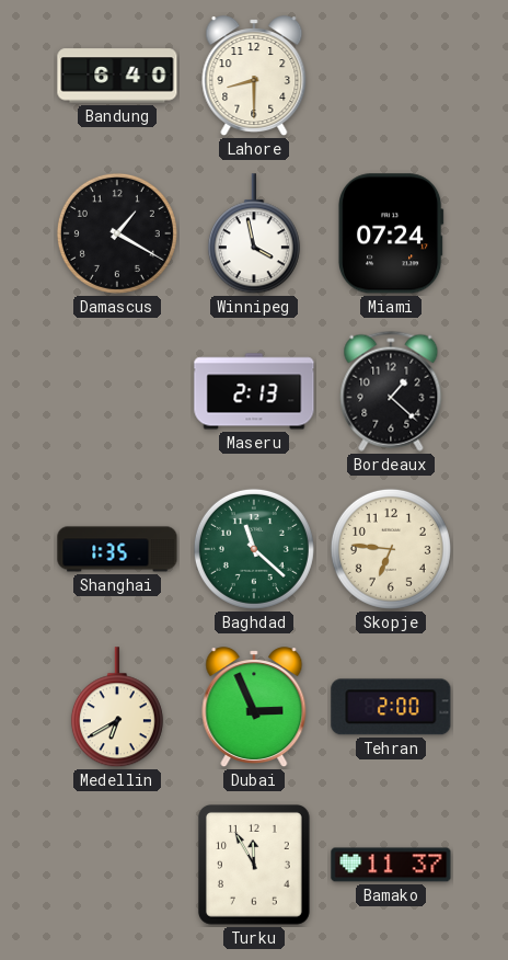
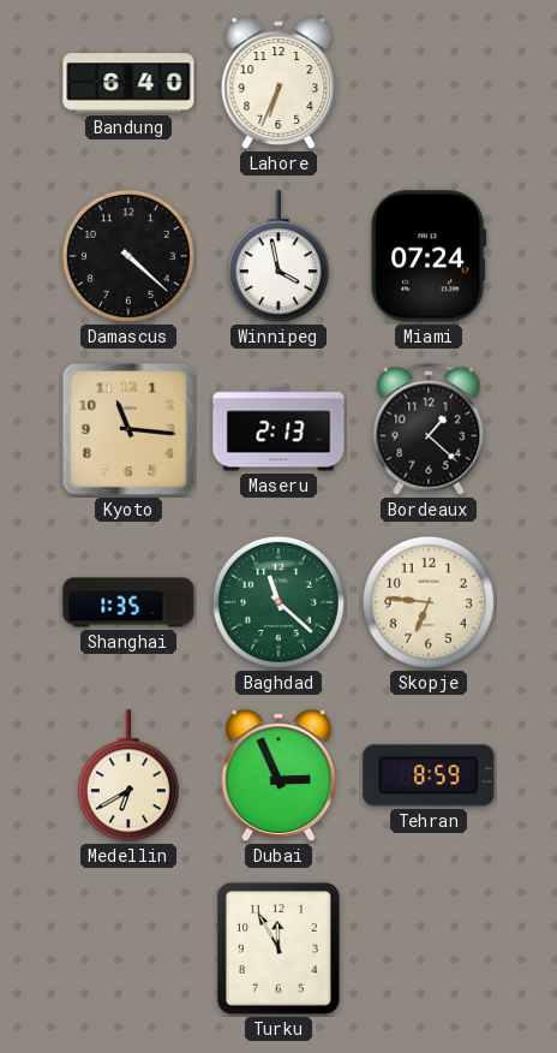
Lahore: 8:30 -> 6:34
Damascus: 1:20 -> 4:22
Kyoto: none -> 11:16
Tehran: 2:00 -> 8:59
Bamako: 11:37 -> none
